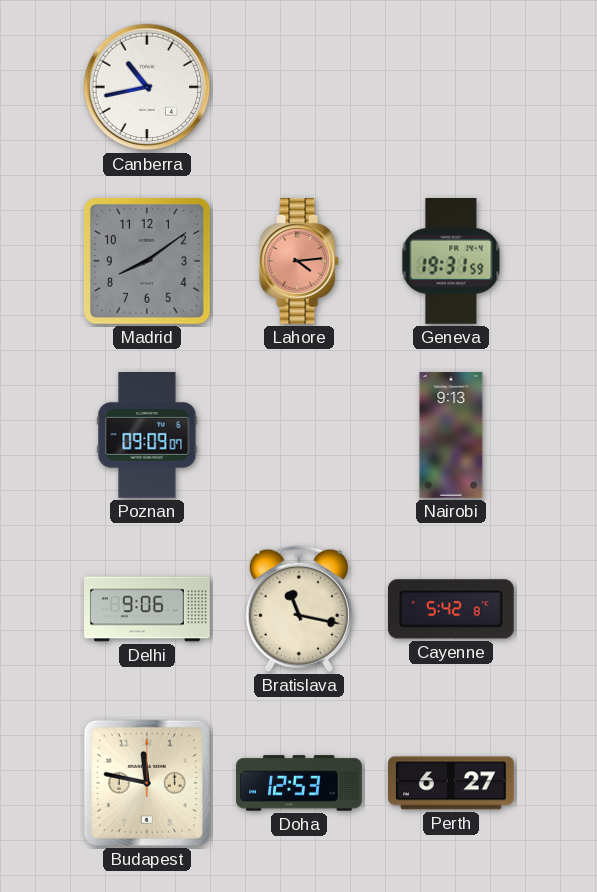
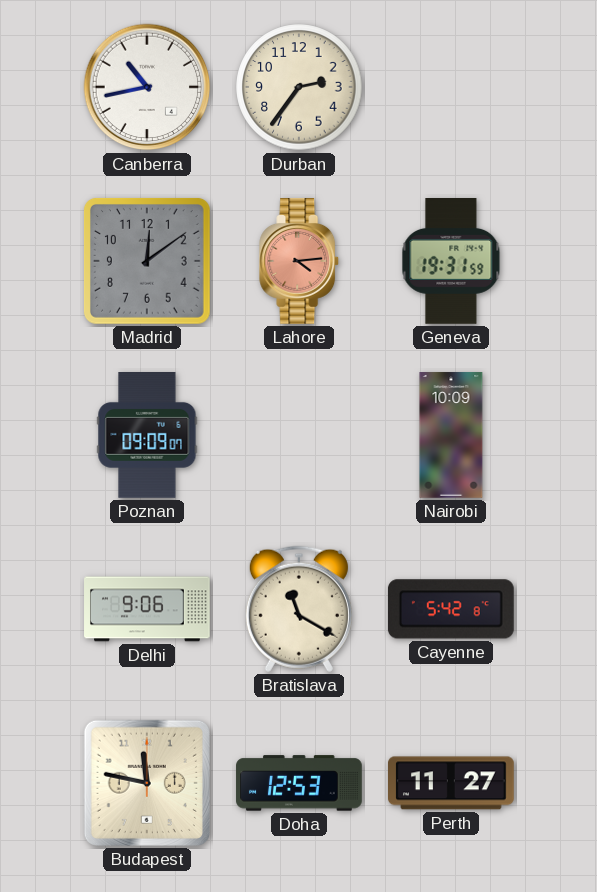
Durban: none -> 2:36
Madrid: 8:09 -> 12:09
Nairobi: 9:13 -> 10:09
Bratislava: 11:17 -> 11:20
Perth: 6:27 -> 11:27
